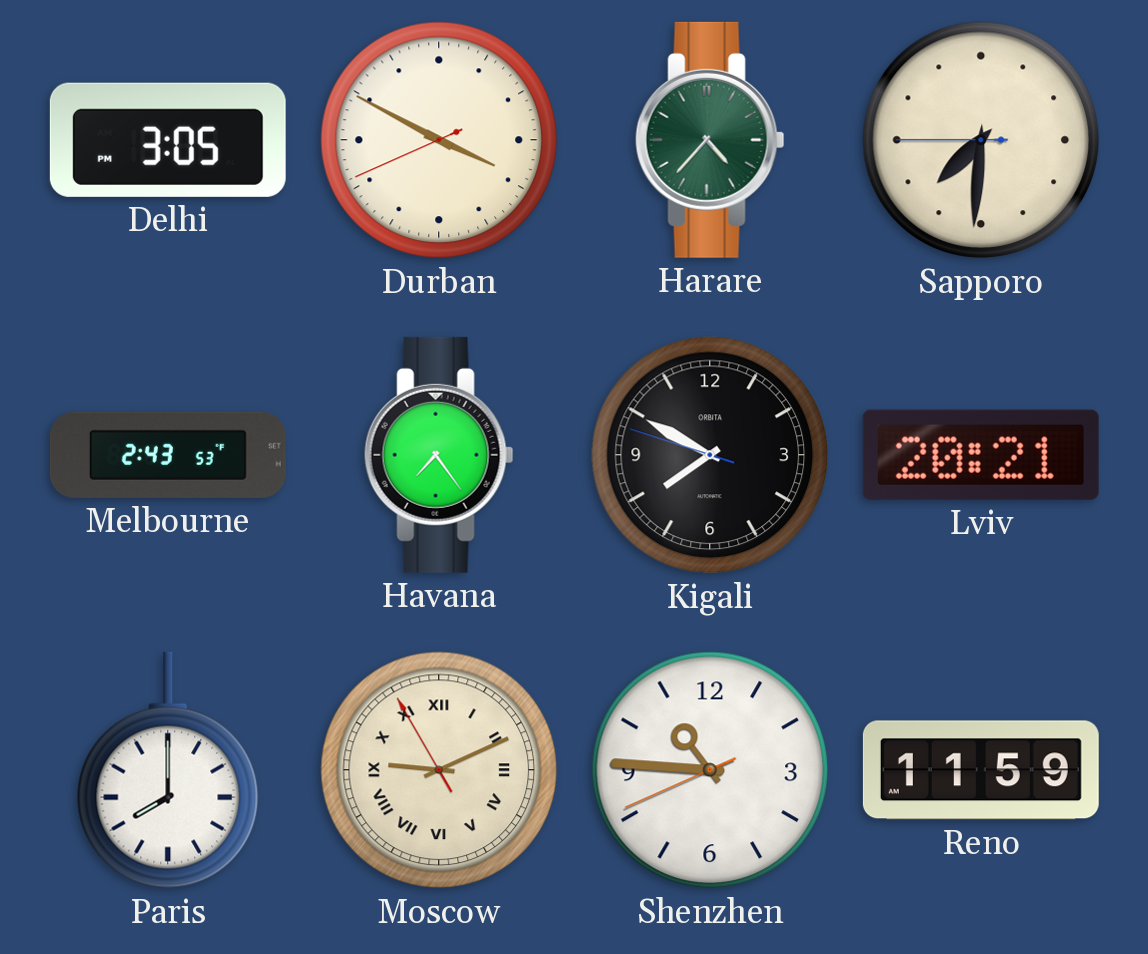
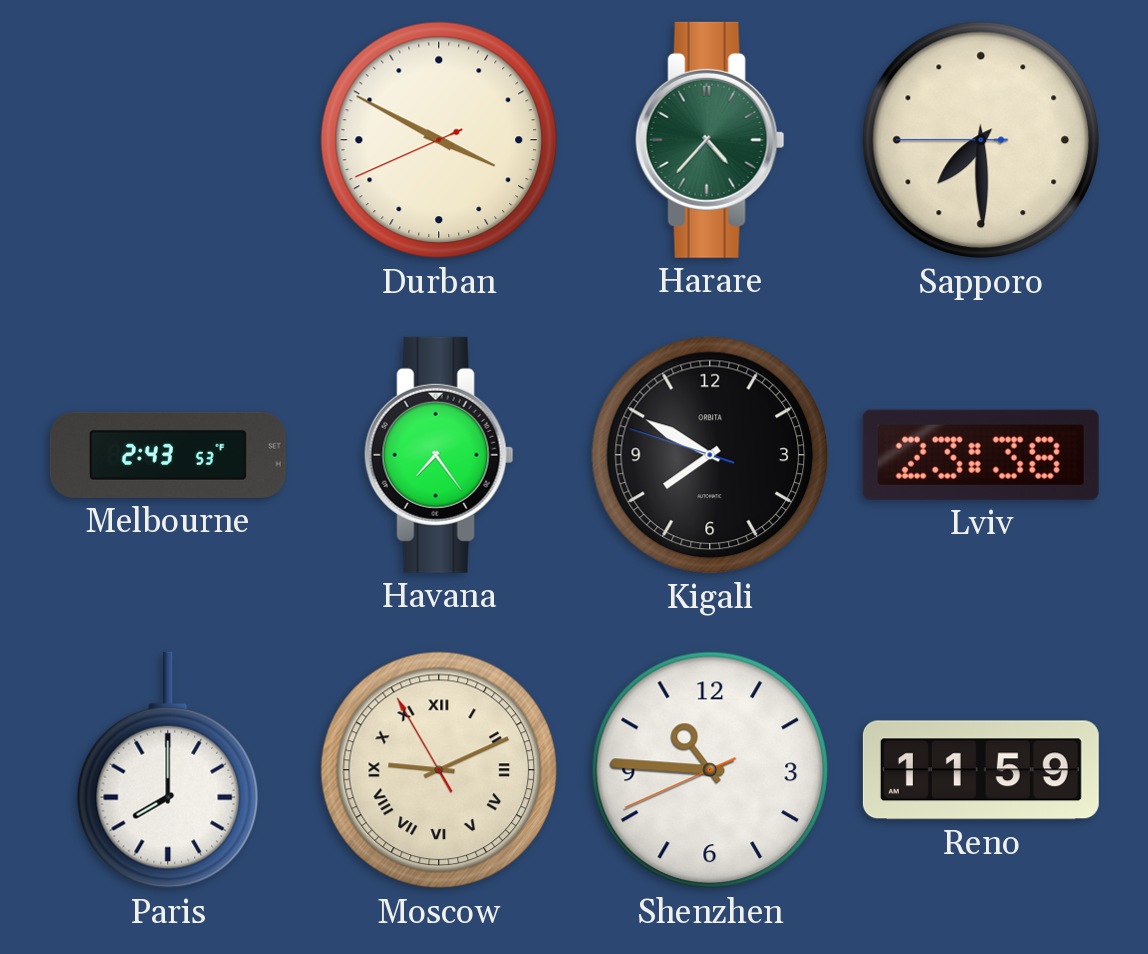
Delhi: 3:05 -> none
Sapporo: 7:30 -> 7:29
Lviv: 20:21 -> 23:38
